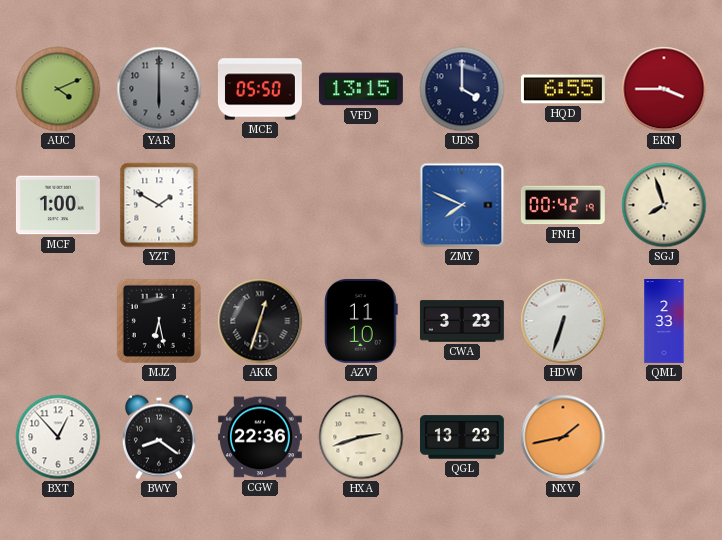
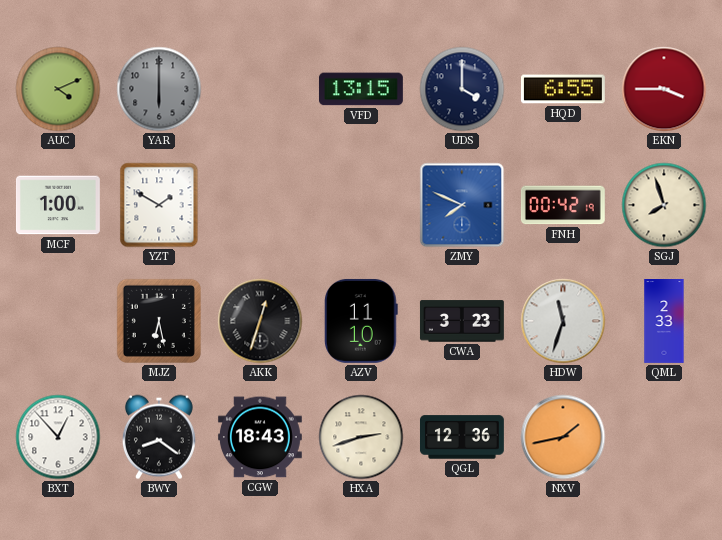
MCE: 05:50 -> none
HDW: 6:33 -> 11:33
CGW: 22:36 -> 18:43
QGL: 13:23 -> 12:36
